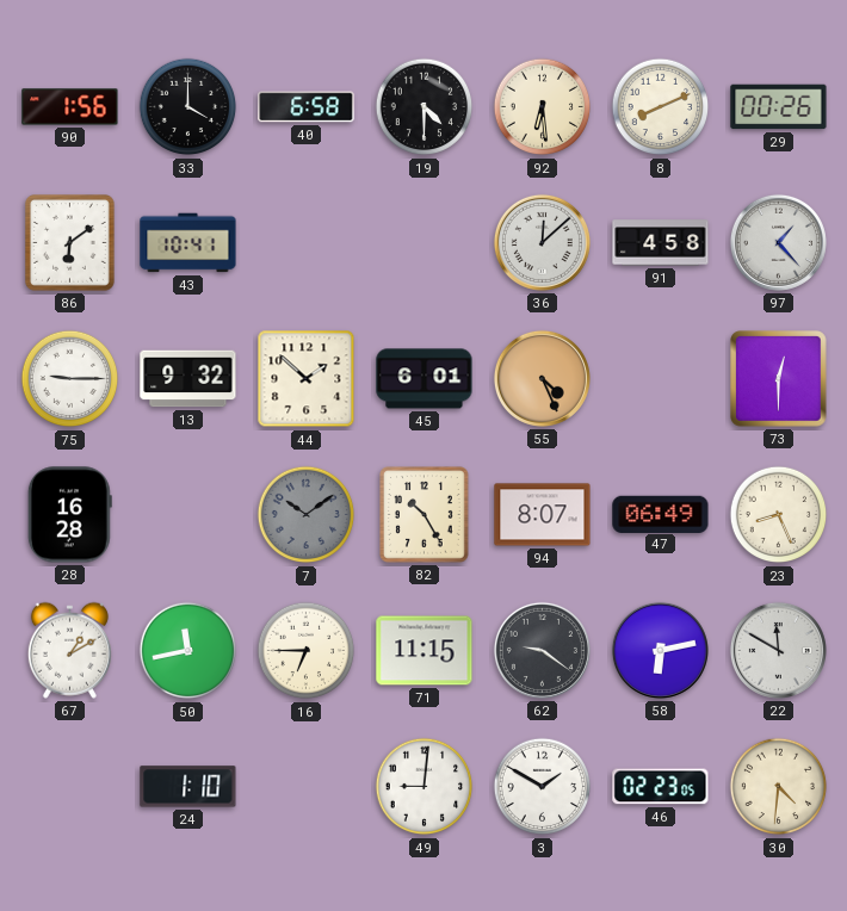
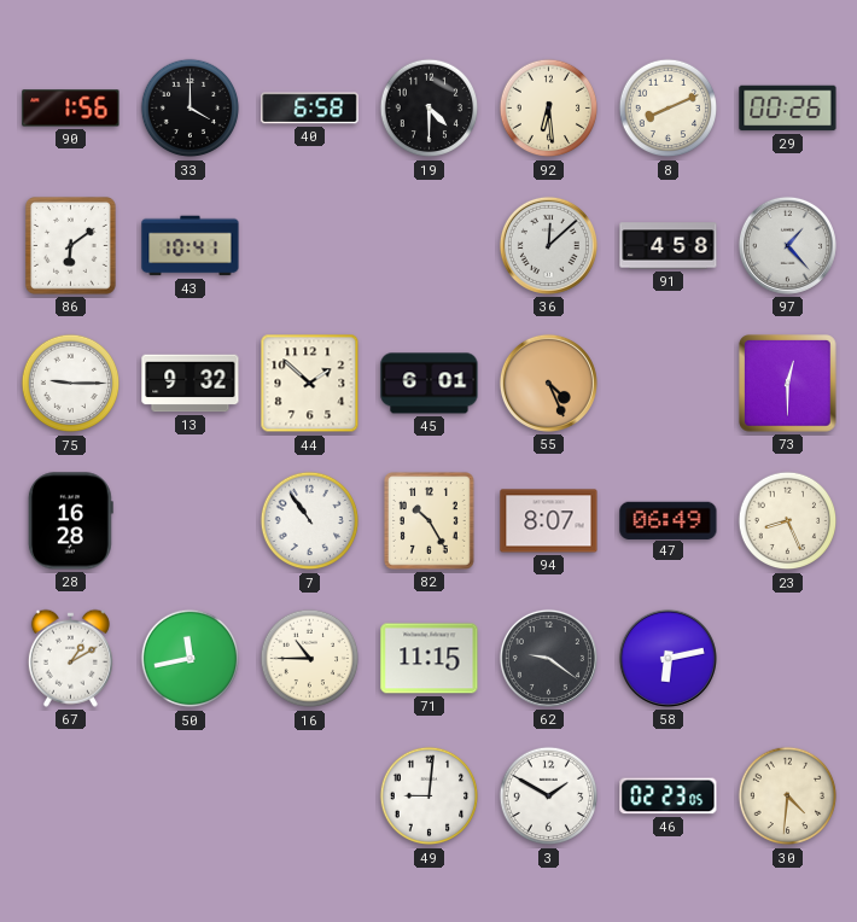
7: 10:09 -> 10:54
7 dial: grey -> white
16: 6:45 -> 10:45
22: 11:50 -> none
24: 1:10 -> none
